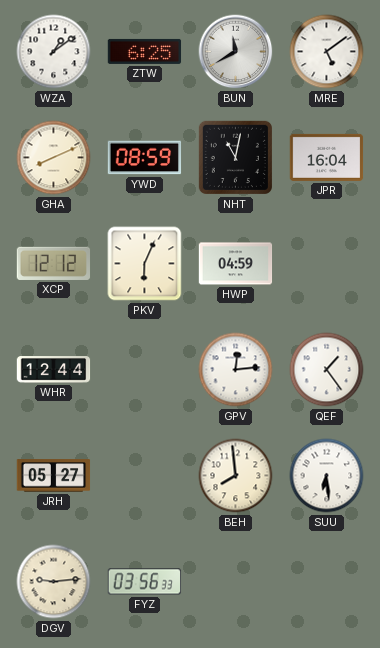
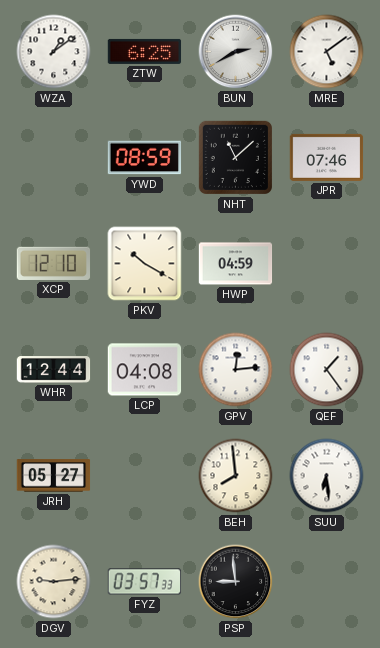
BUN: 11:40 -> 2:40
GHA: 8:11 -> none
NHT: 11:02 -> 11:08
JPR: 16:04 -> 07:46
XCP: 12:12 -> 12:10
PKV: 6:04 -> 10:20
LCP: none -> 04:08
FYZ: 03:56 -> 03:57
PSP: none -> 8:59
